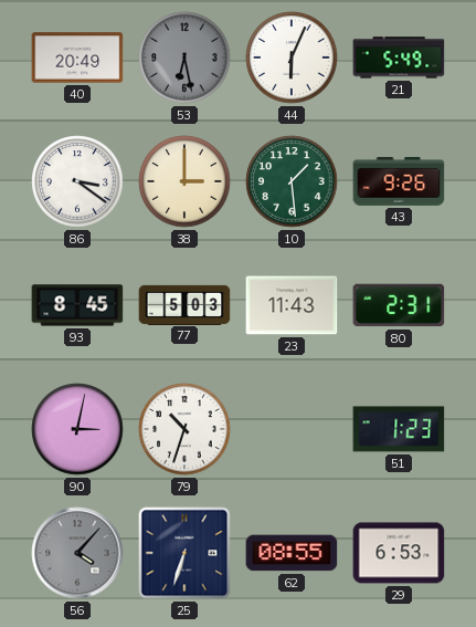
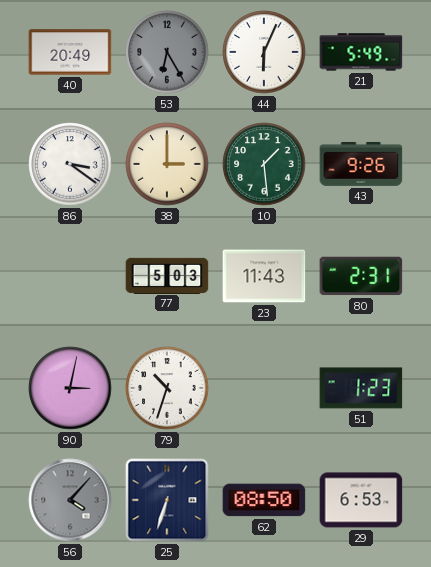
53: 6:28 -> 6:25
93: 8:45 -> none
62: 08:55 -> 08:50
